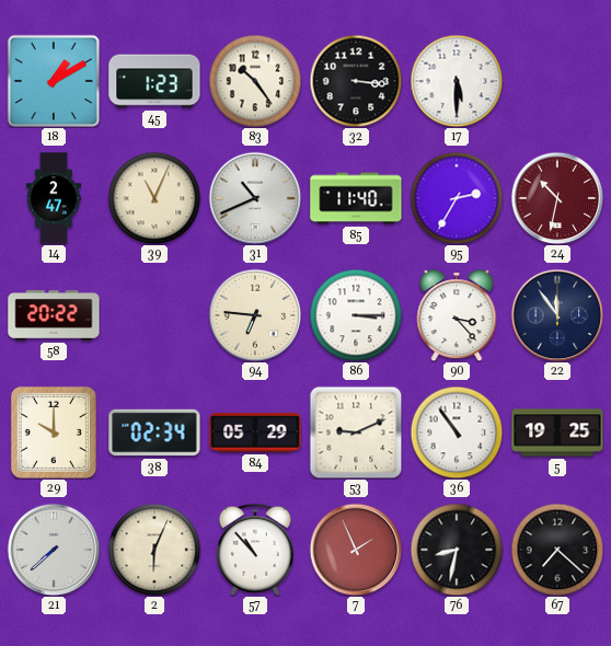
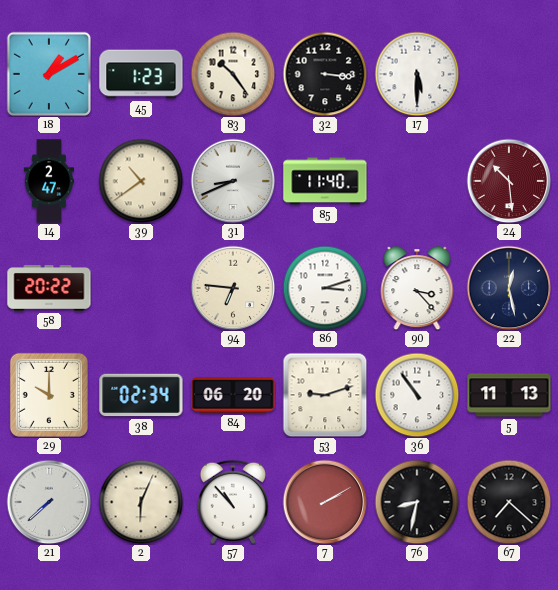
39: 11:04 -> 10:39
31: 10:41 -> 8:41
95: 2:35 -> none
24: 10:32 -> 10:29
86: 3:15 -> 3:12
22: 11:54 -> 12:28
84: 05:29 -> 06:20
53: 9:11 -> 9:12
5: 19:25 -> 11:13
7: 1:56 -> 2:10
